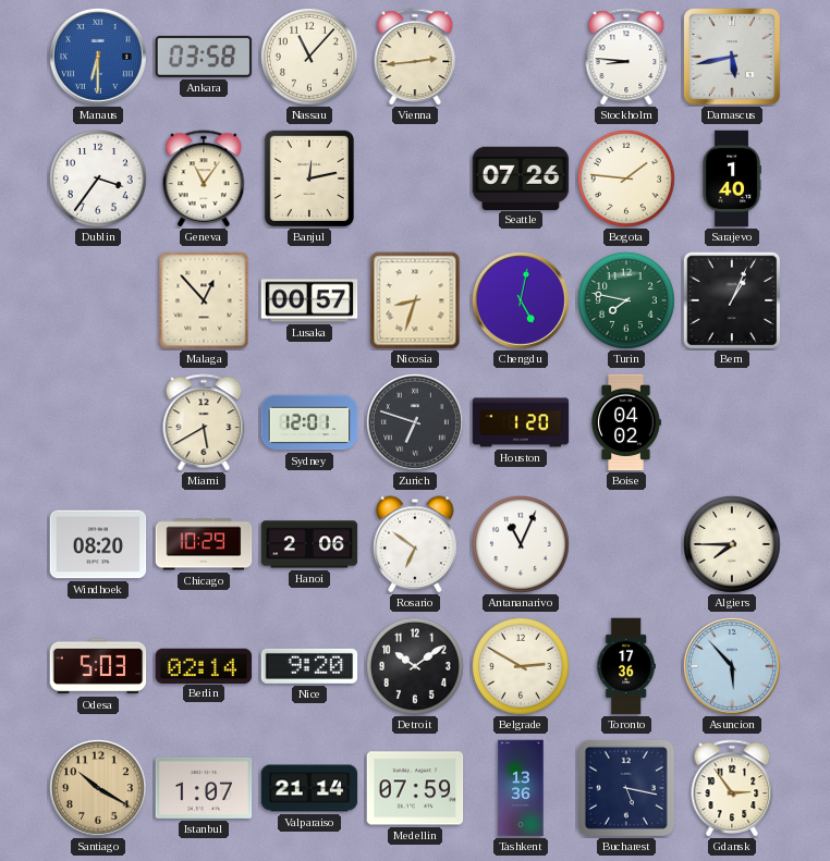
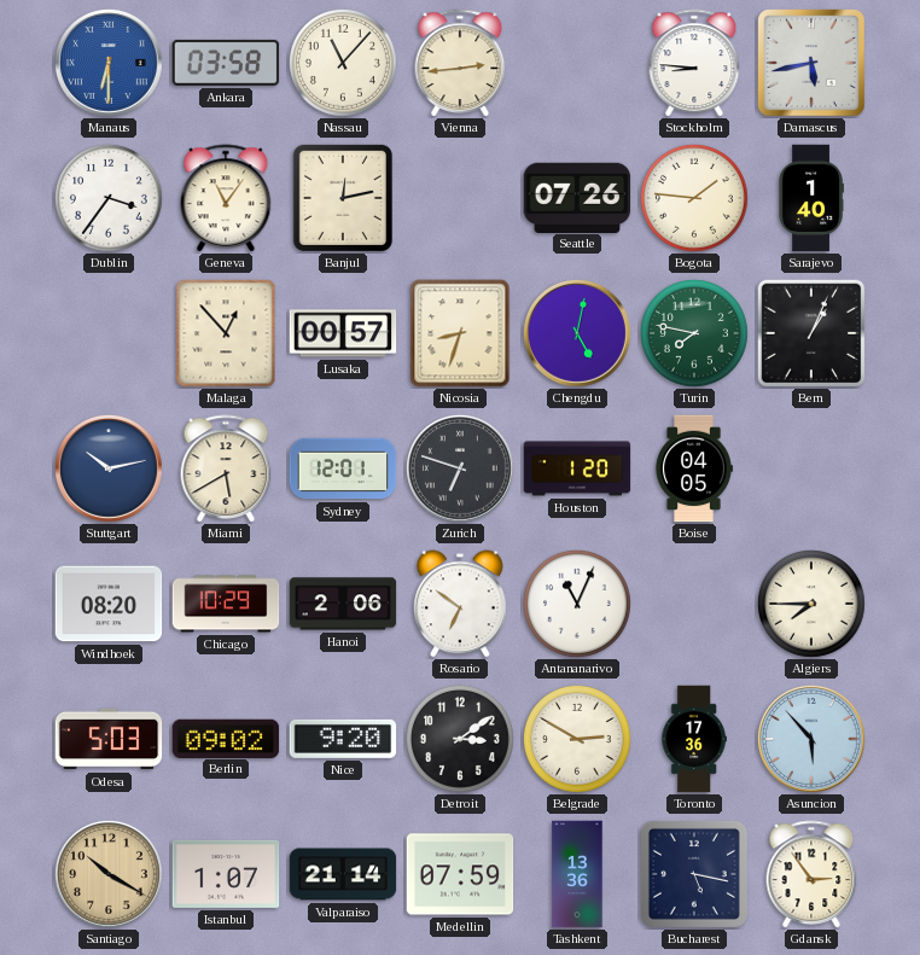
Stuttgart: none -> 10:13
Boise: 04:02 -> 04:05
Berlin: 02:14 -> 09:02
Detroit: 10:09 -> 3:09
